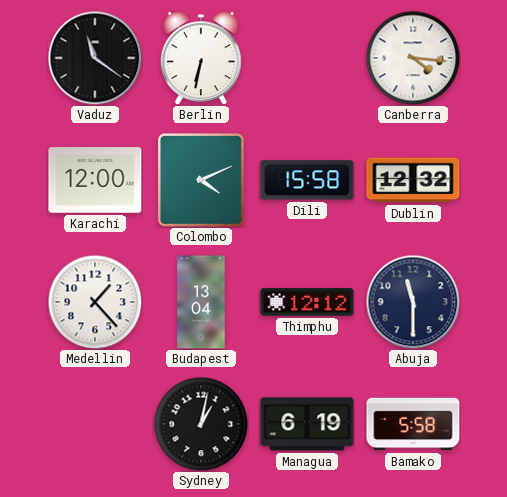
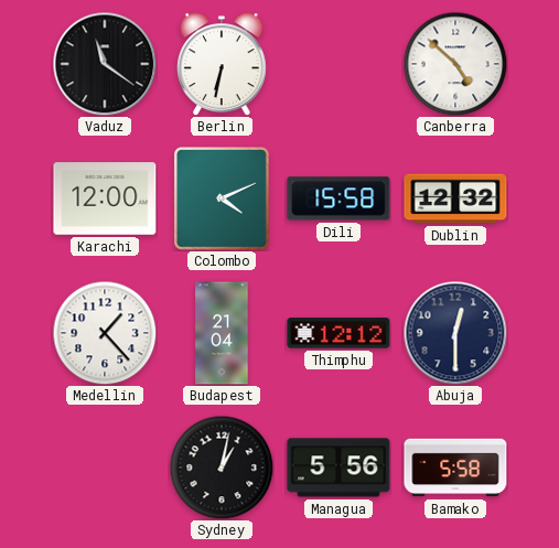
Canberra: 4:16 -> 4:52
Budapest: 13:04 -> 21:04
Abuja: 11:30 -> 12:30
Managua: 6:19 -> 5:56
